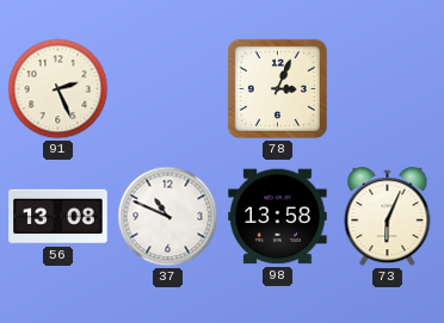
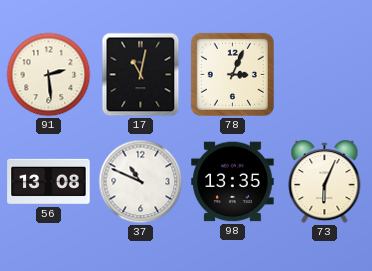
91: 2:26 -> 2:29
17: none -> 11:02
98: 13:58 -> 13:35
